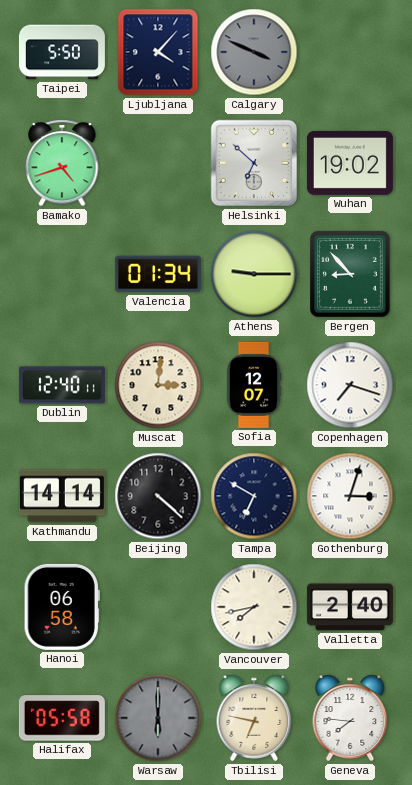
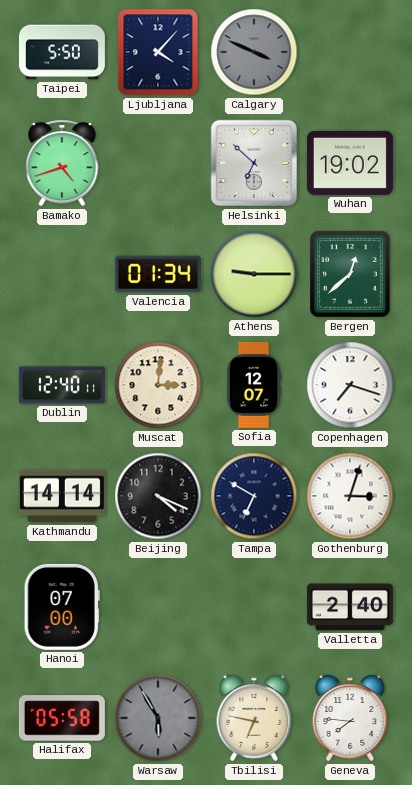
Bergen: 8:53 -> 12:38
Beijing: 4:22 -> 4:19
Hanoi: 06:58 -> 07:00
Vancouver: 7:43 -> none
Warsaw: 6:00 -> 5:55
